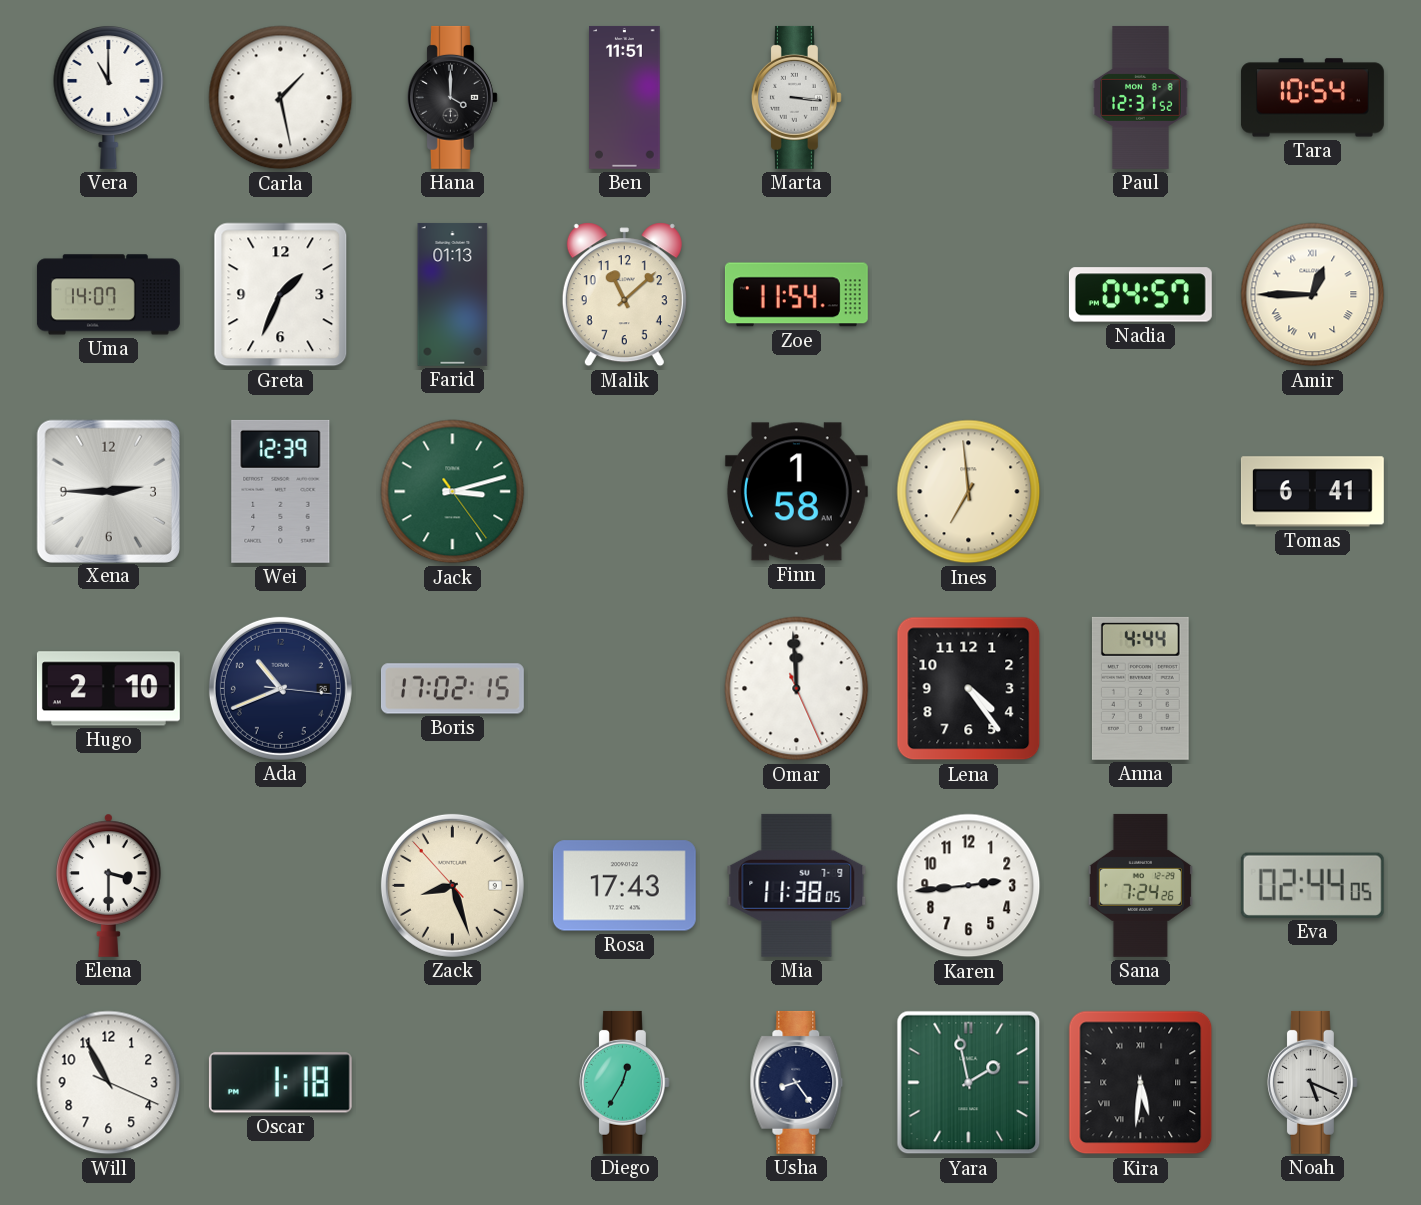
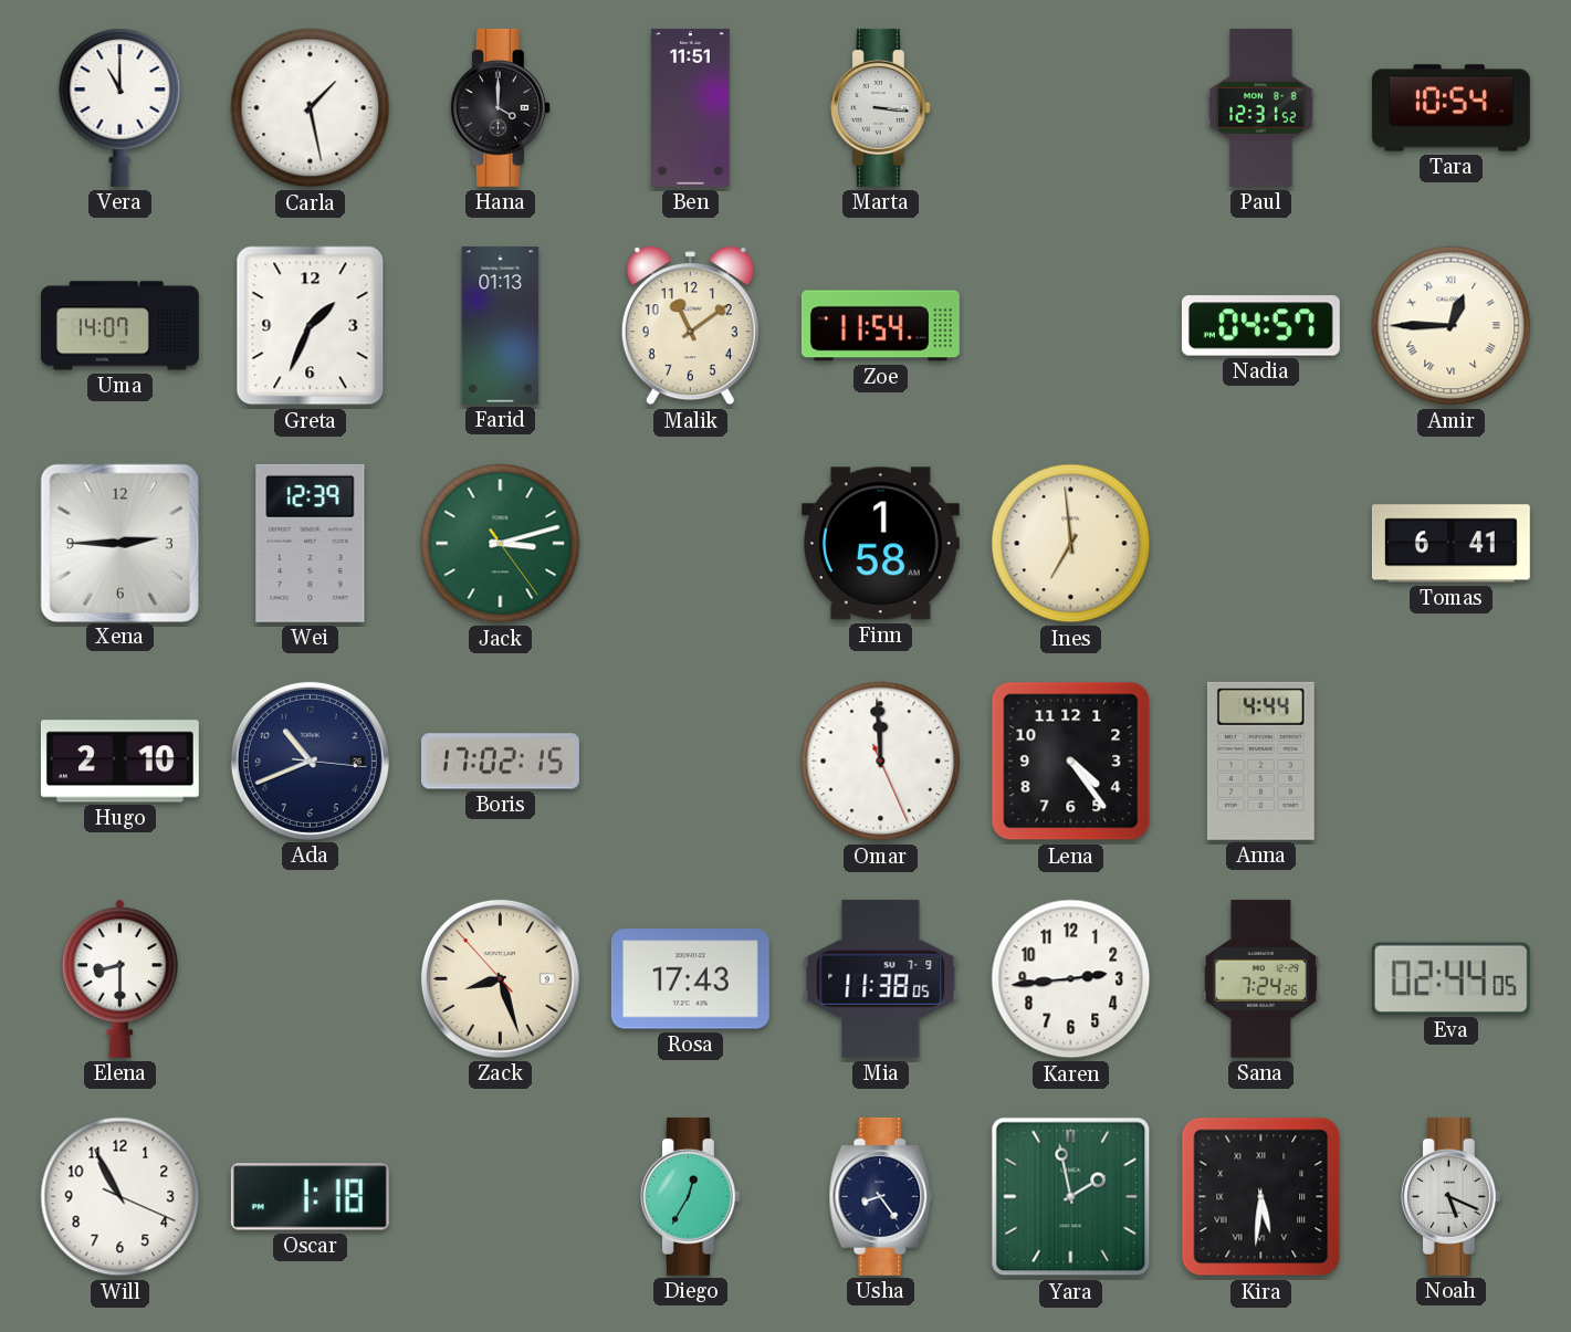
Malik: 11:08 -> 11:09
Elena: 3:30 -> 8:30
